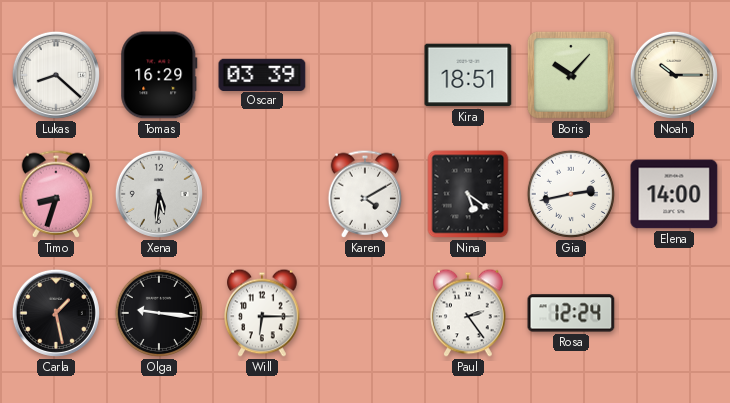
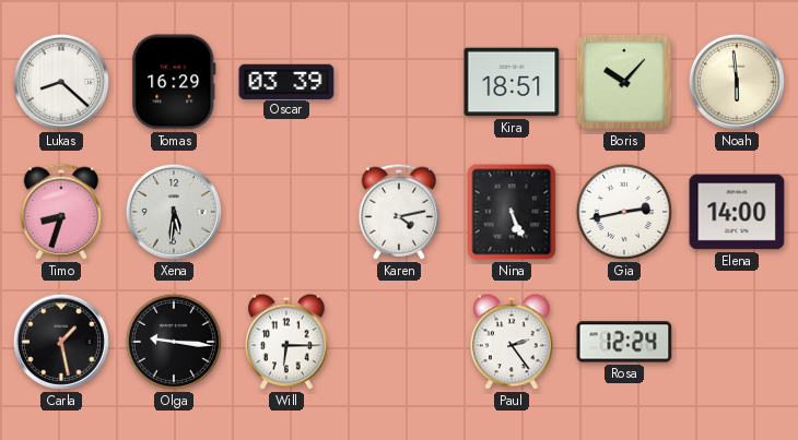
Noah: 10:15 -> 5:59
Karen: 4:10 -> 4:13
Nina: 5:21 -> 5:26
